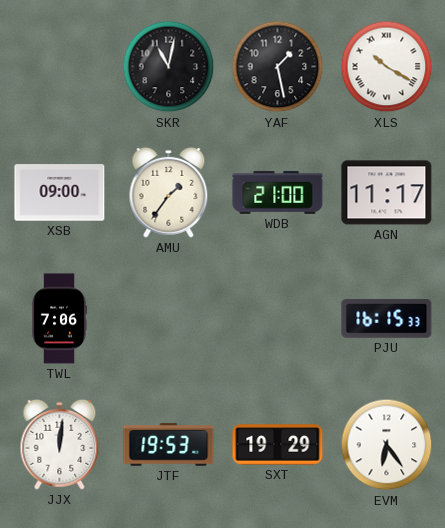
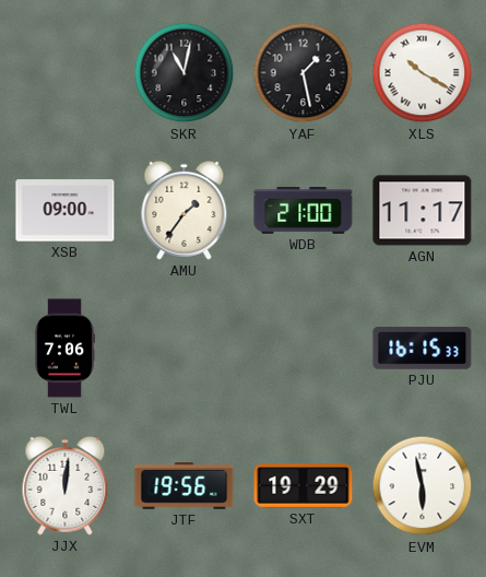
JTF: 19:53 -> 19:56
EVM: 6:24 -> 5:58
